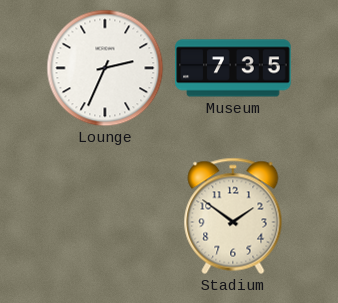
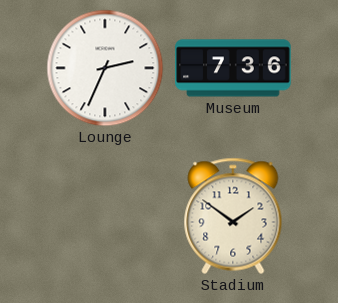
Museum: 7:35 -> 7:36
